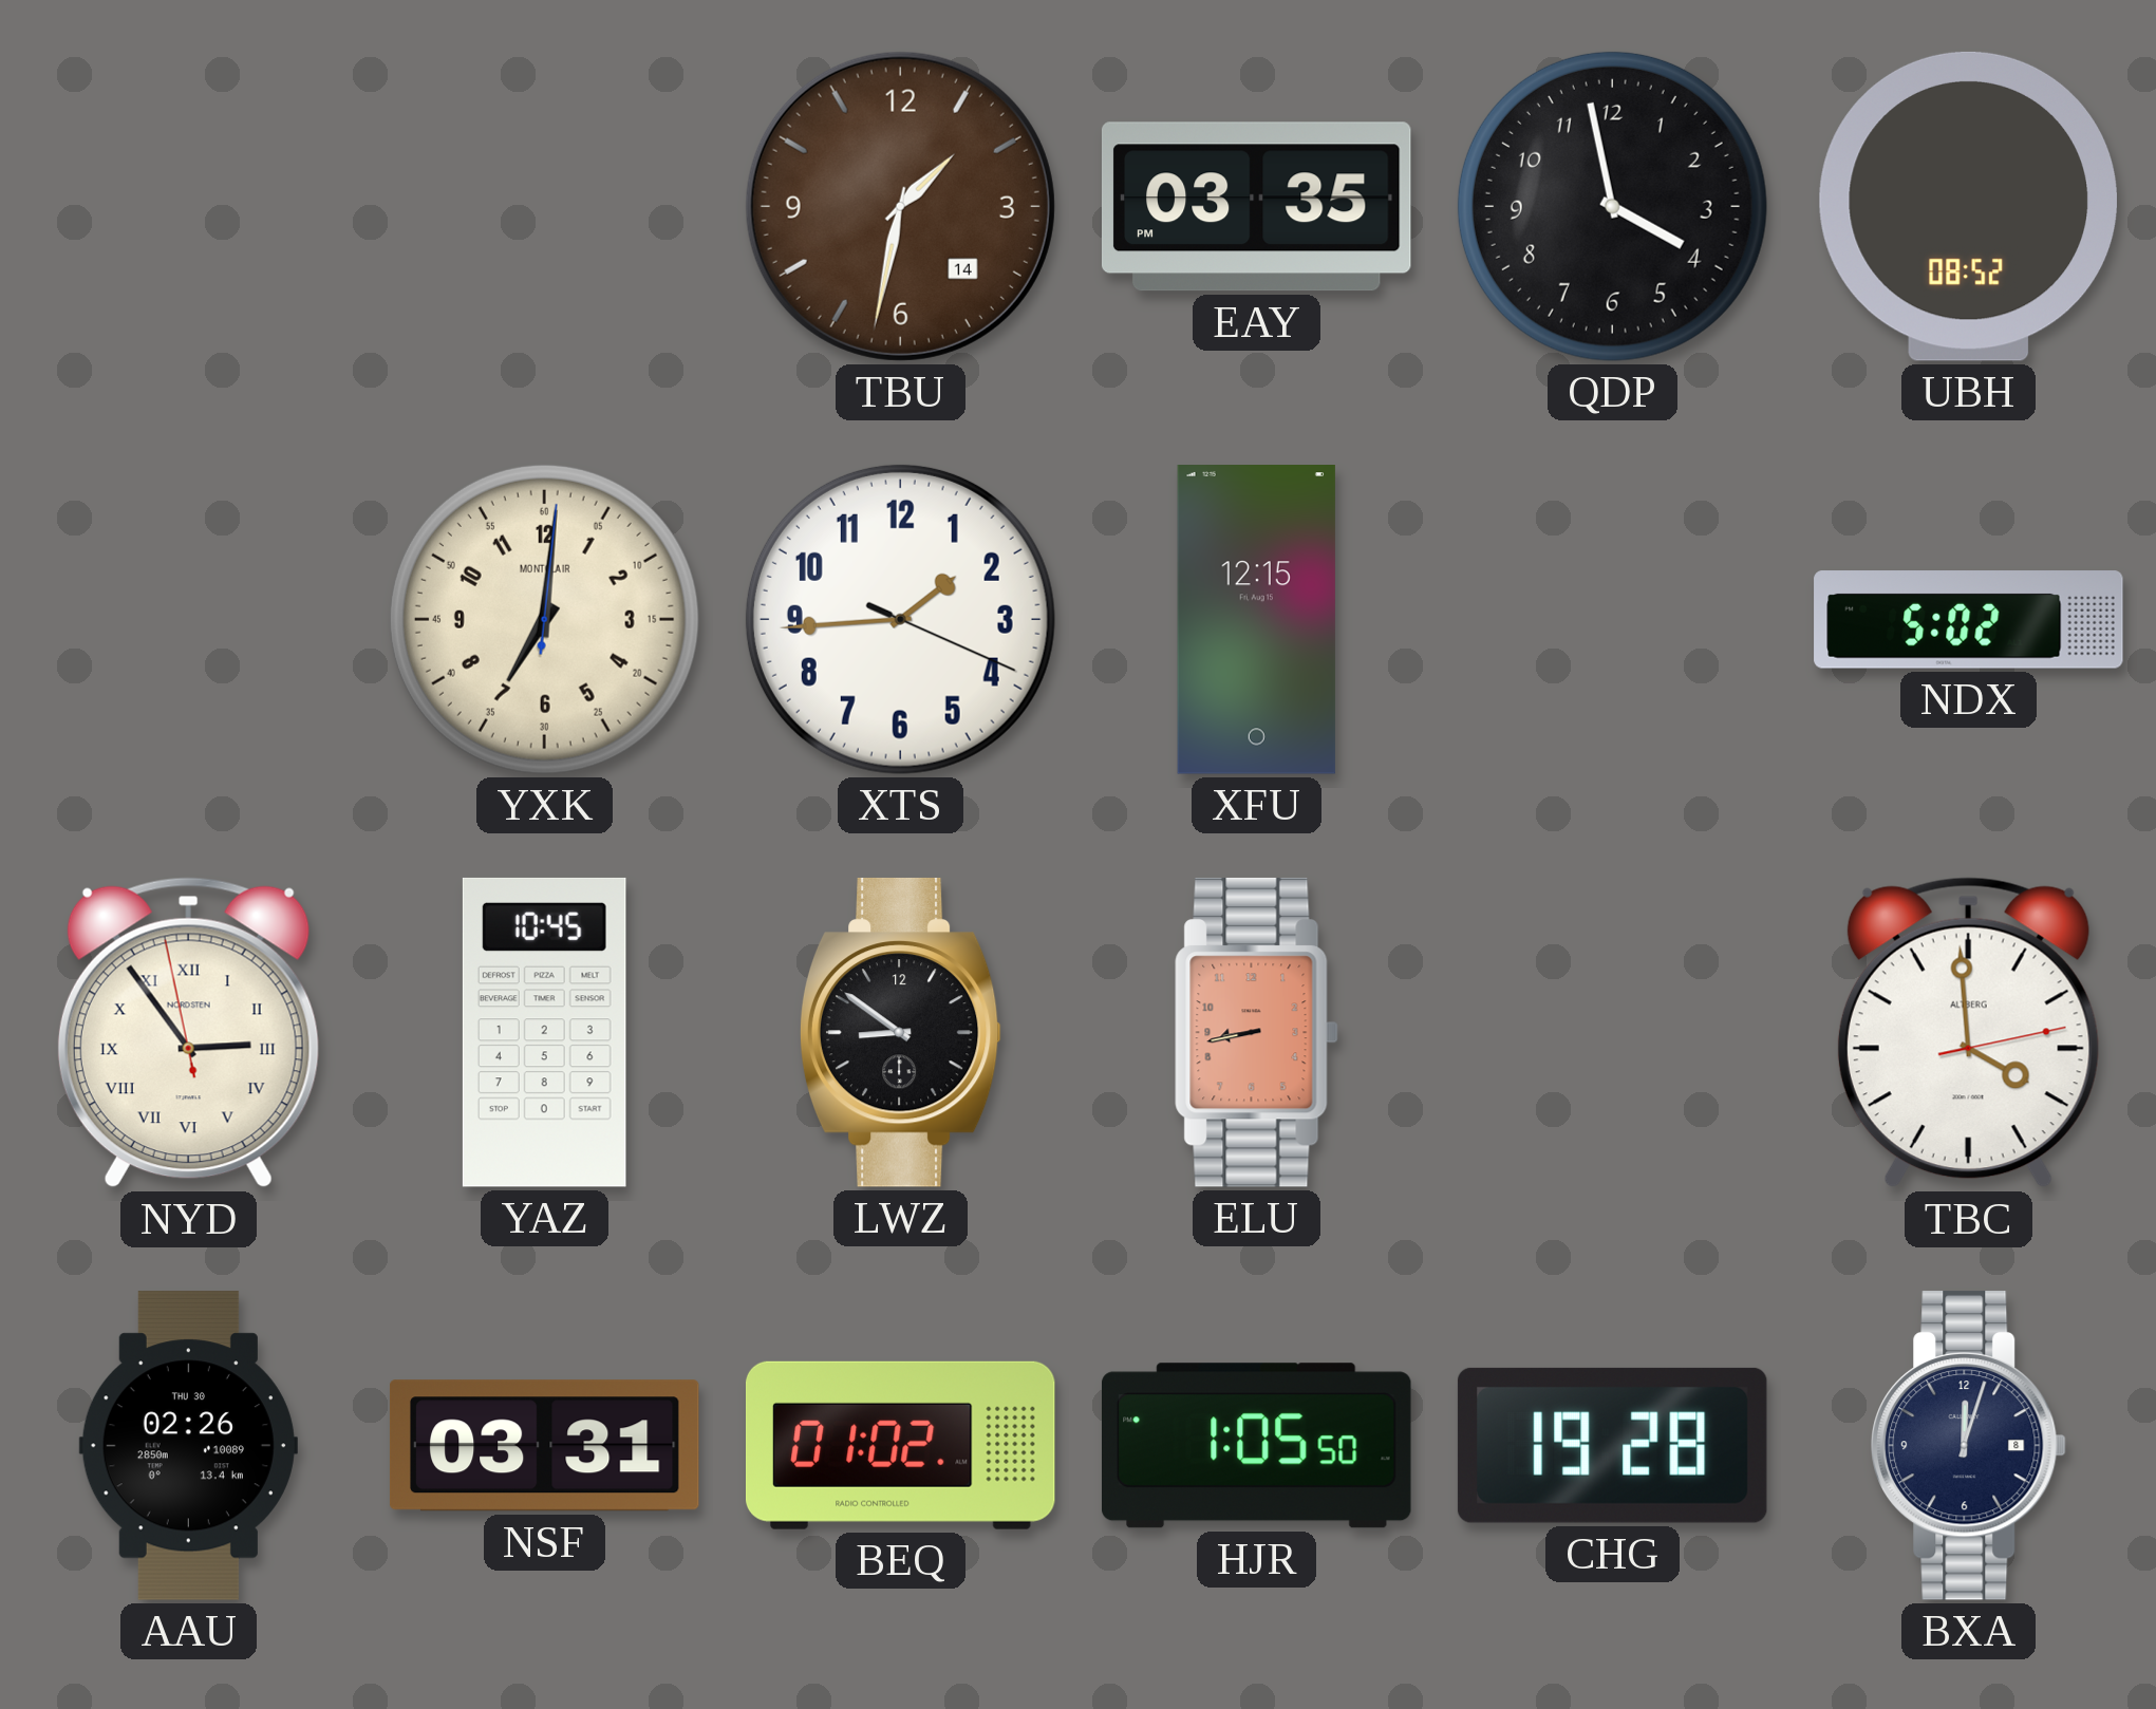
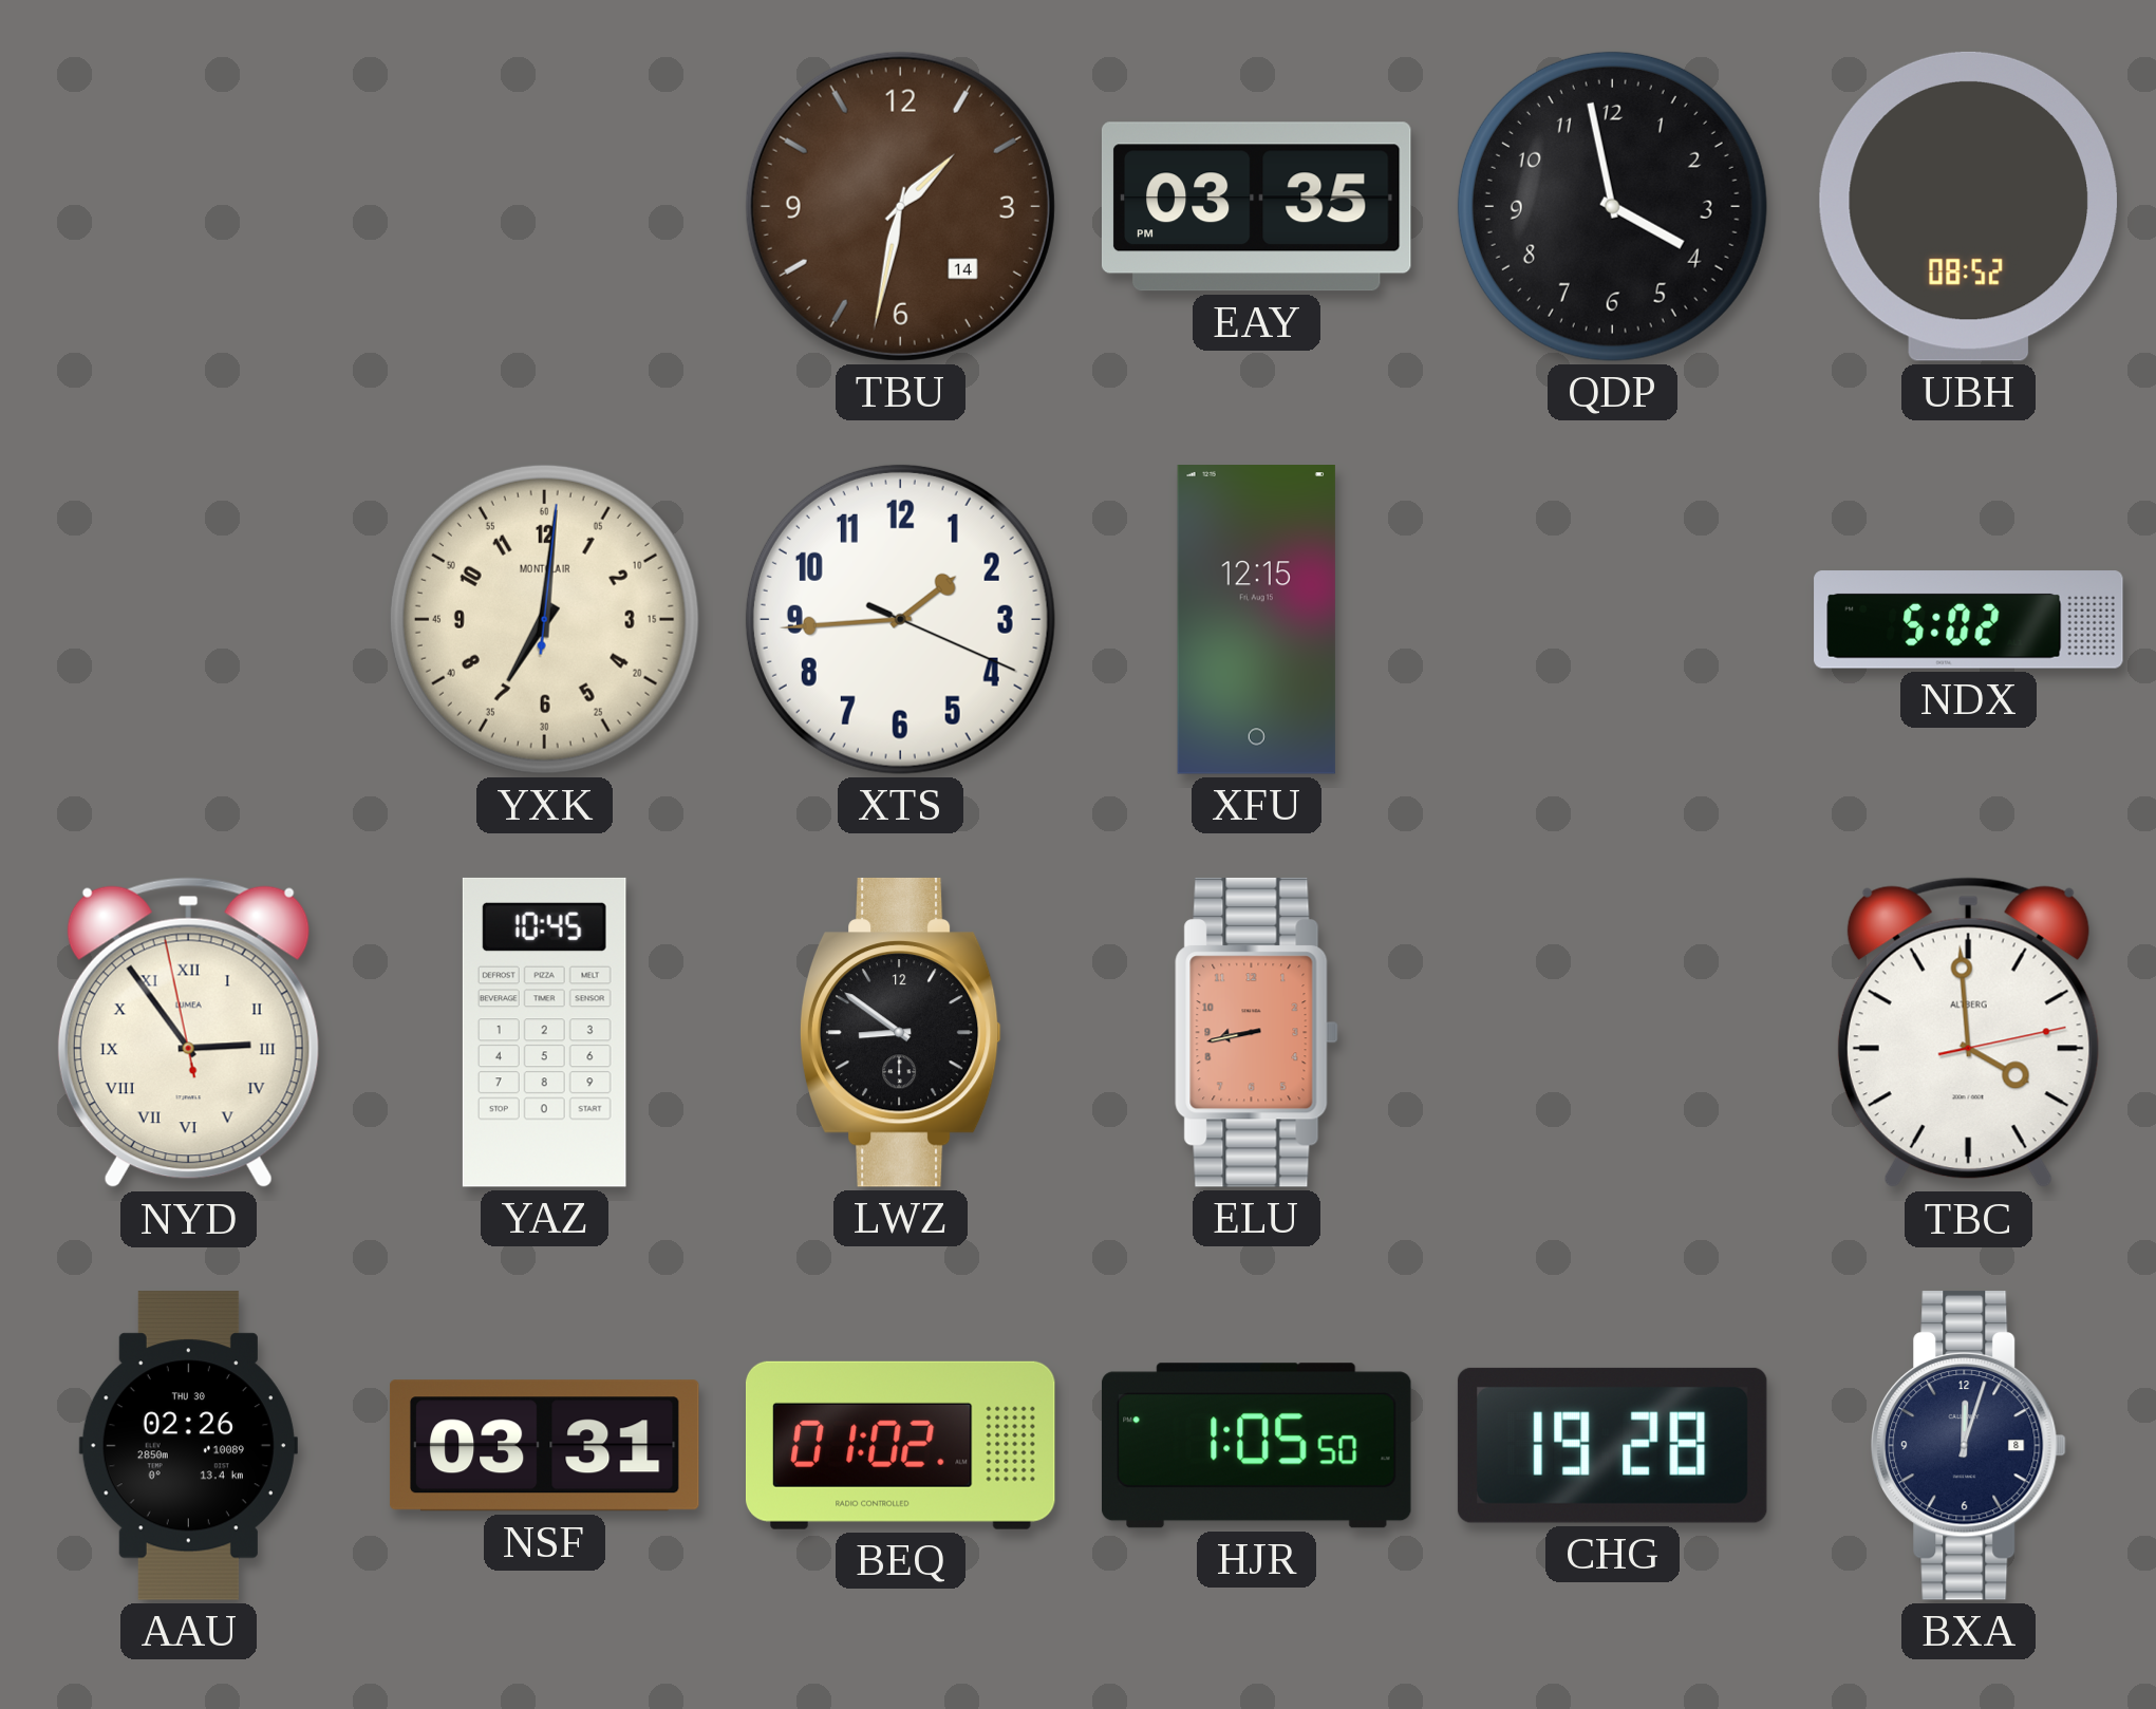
NYD brand: NORDSTEN -> LUMEA
